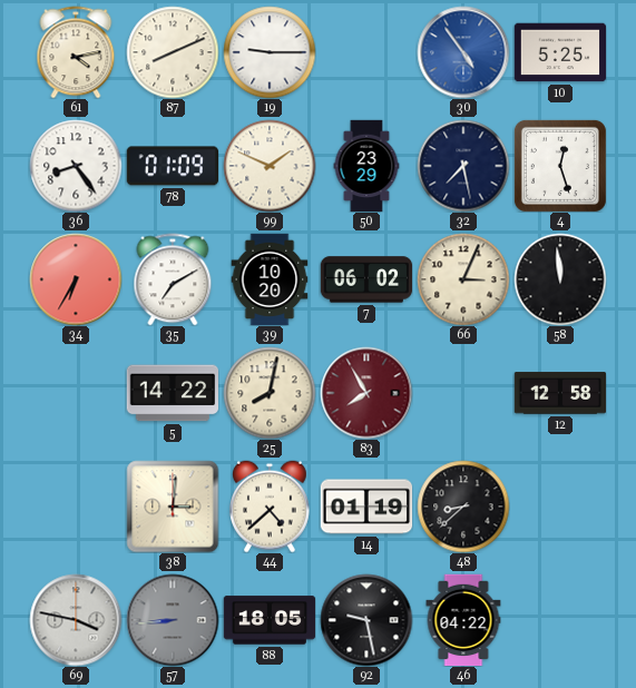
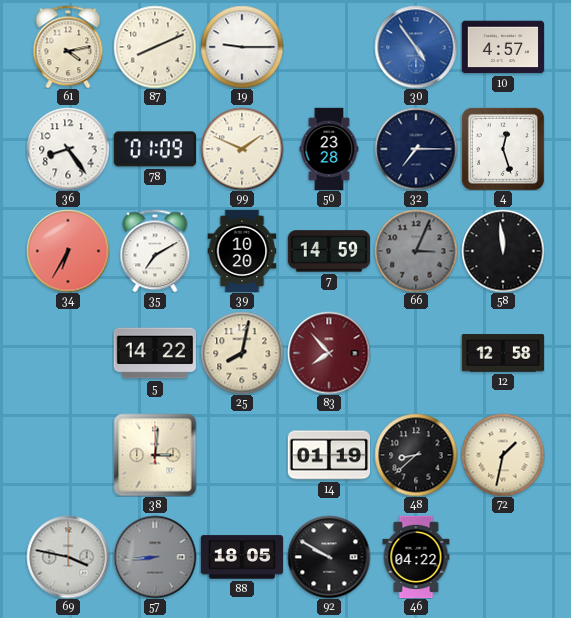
10: 5:25 -> 4:57
50: 23:29 -> 23:28
32: 7:28 -> 7:15
7: 06:02 -> 14:59
66 dial: cream -> grey
83: 7:55 -> 7:53
44: 4:38 -> none
72: none -> 1:32
92: 9:28 -> 9:50
